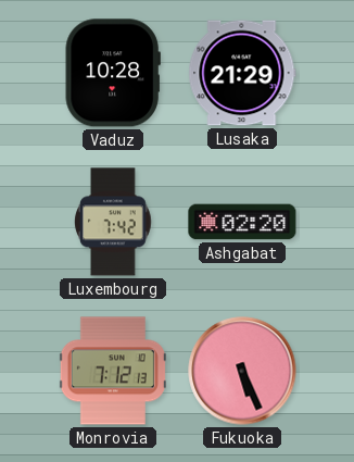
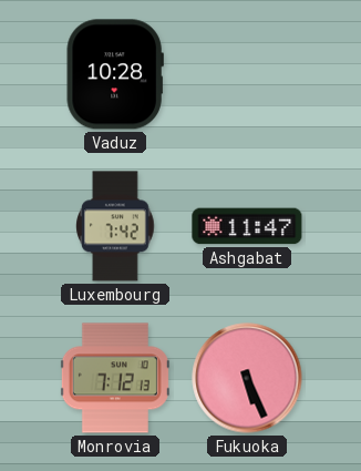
Lusaka: 21:29 -> none
Ashgabat: 02:20 -> 11:47
